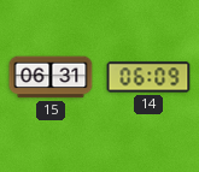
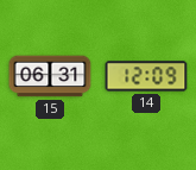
14: 06:09 -> 12:09
